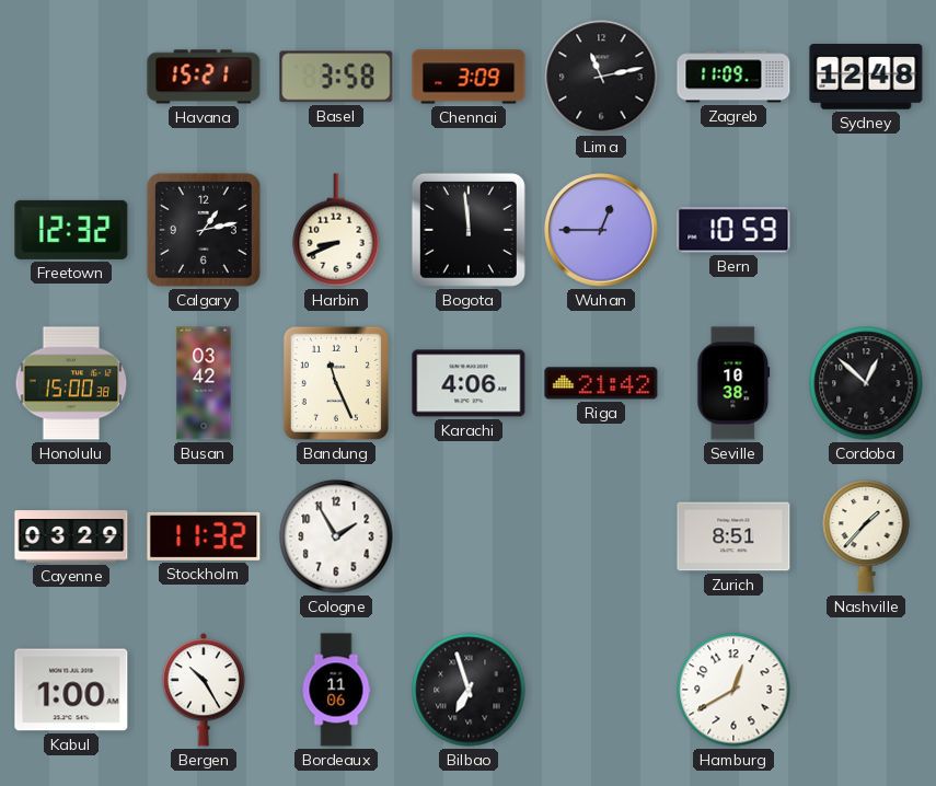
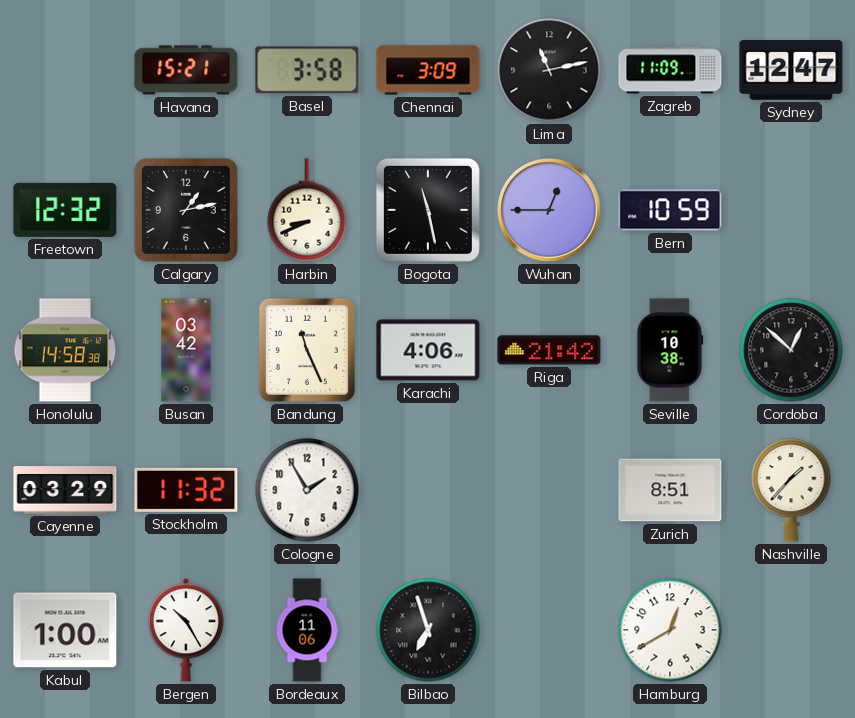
Sydney: 12:48 -> 12:47
Bogota: 11:59 -> 11:28
Honolulu: 15:00 -> 14:58
